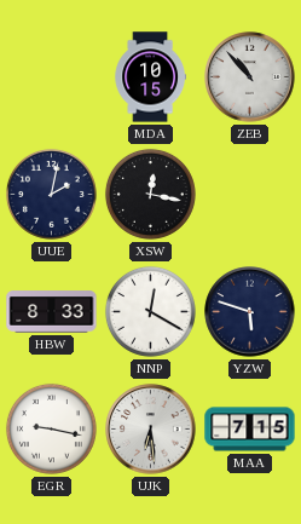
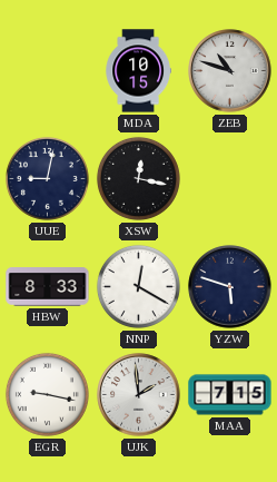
ZEB: 10:53 -> 10:48
UUE: 2:02 -> 9:02
UJK: 6:29 -> 1:59
